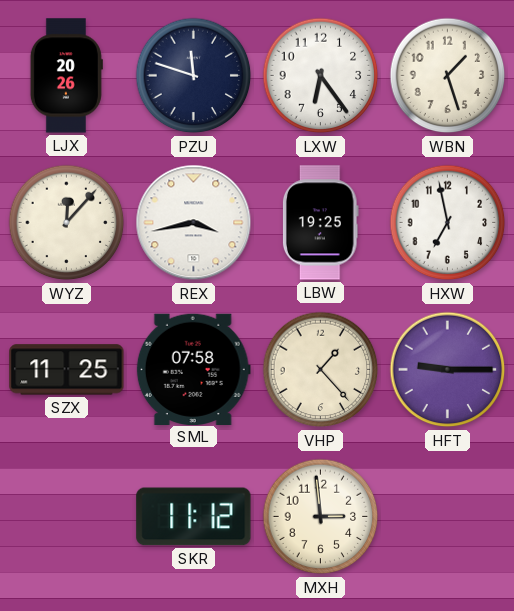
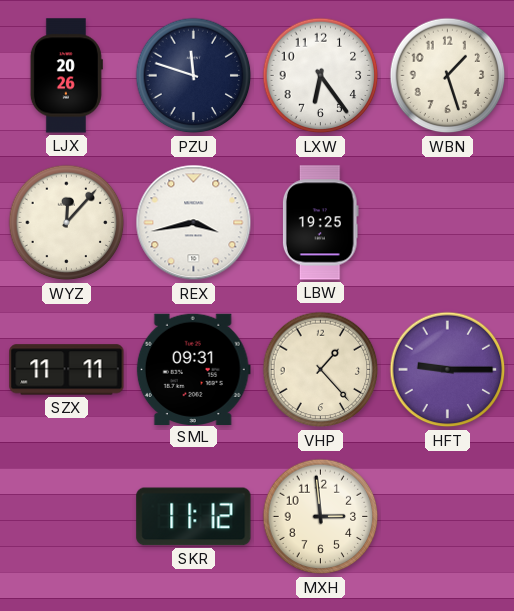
HXW: 6:58 -> none
SZX: 11:25 -> 11:11
SML: 07:58 -> 09:31
